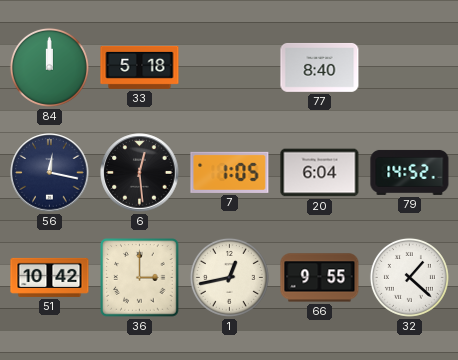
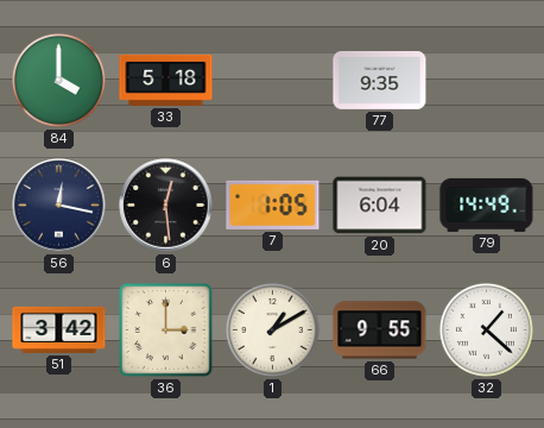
84: 12:00 -> 4:00
77: 8:40 -> 9:35
79: 14:52 -> 14:49
51: 10:42 -> 3:42
1: 12:43 -> 1:10
